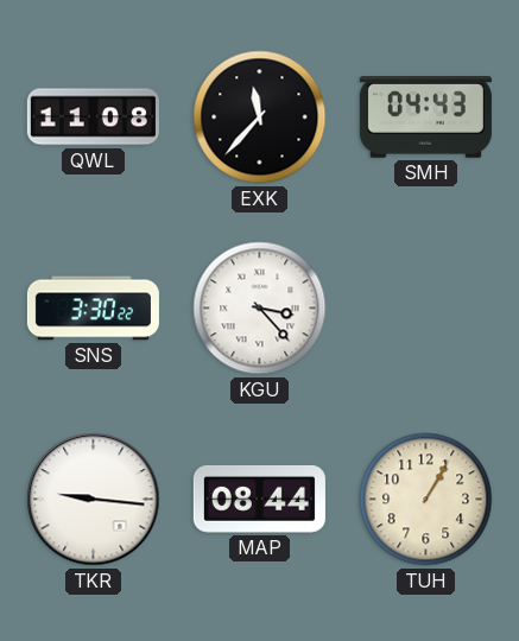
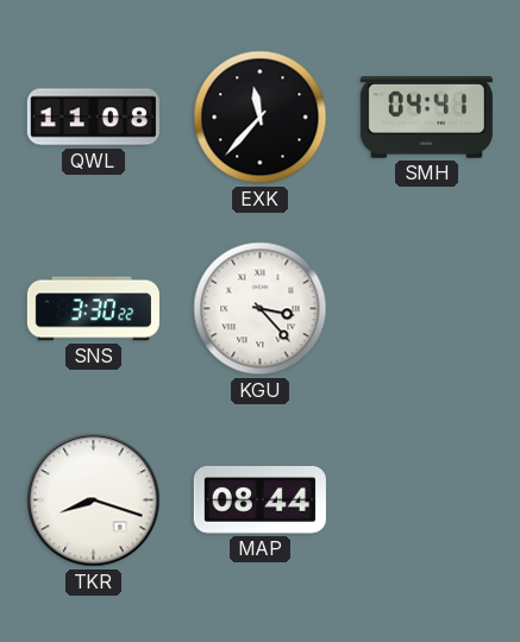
SMH: 04:43 -> 04:41
TKR: 9:16 -> 8:18
TUH: 1:05 -> none
